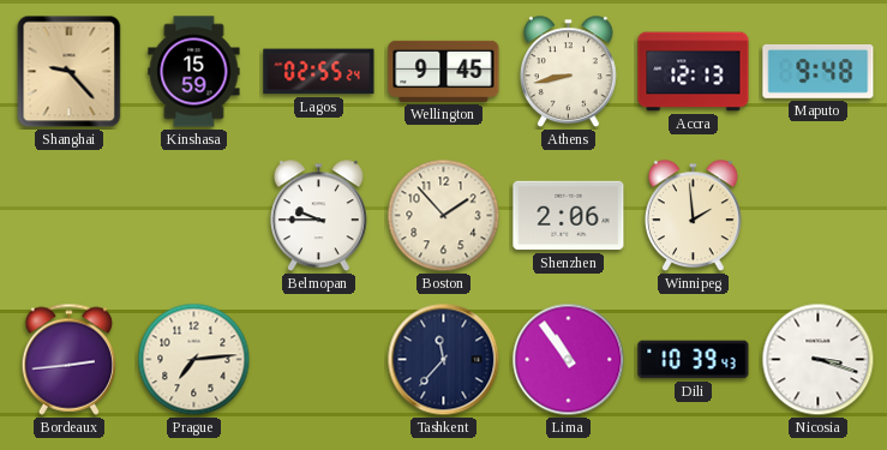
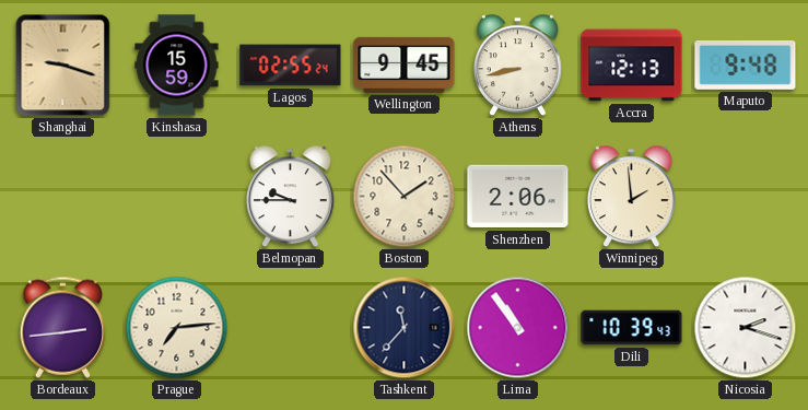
Shanghai: 9:23 -> 9:18
Nicosia: 3:18 -> 2:18
